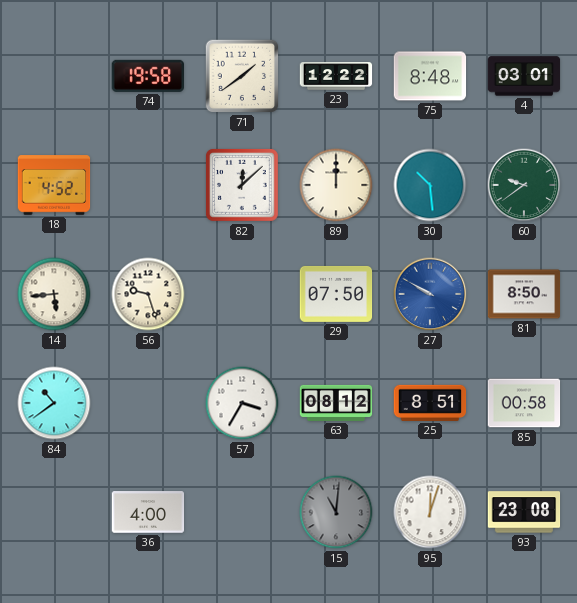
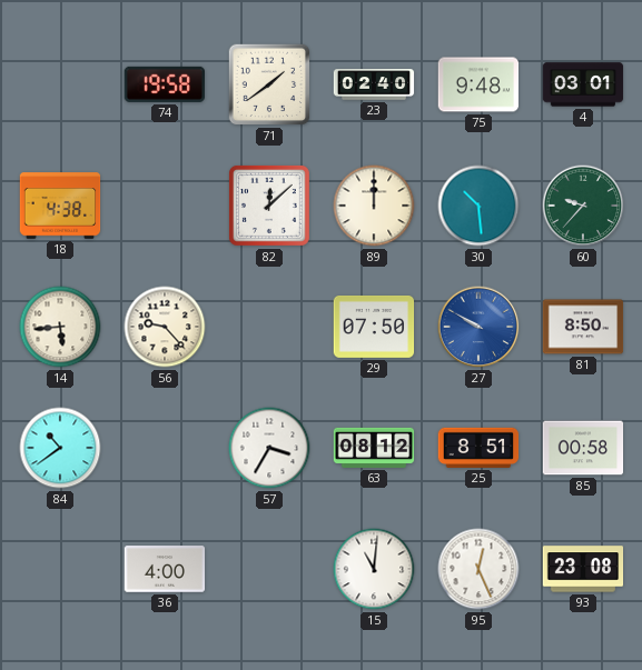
23: 12:22 -> 02:40
75: 8:48 -> 9:48
18: 4:52 -> 4:38
60: 9:39 -> 9:37
56: 9:27 -> 9:23
15 dial: grey -> white
95: 12:03 -> 12:26
